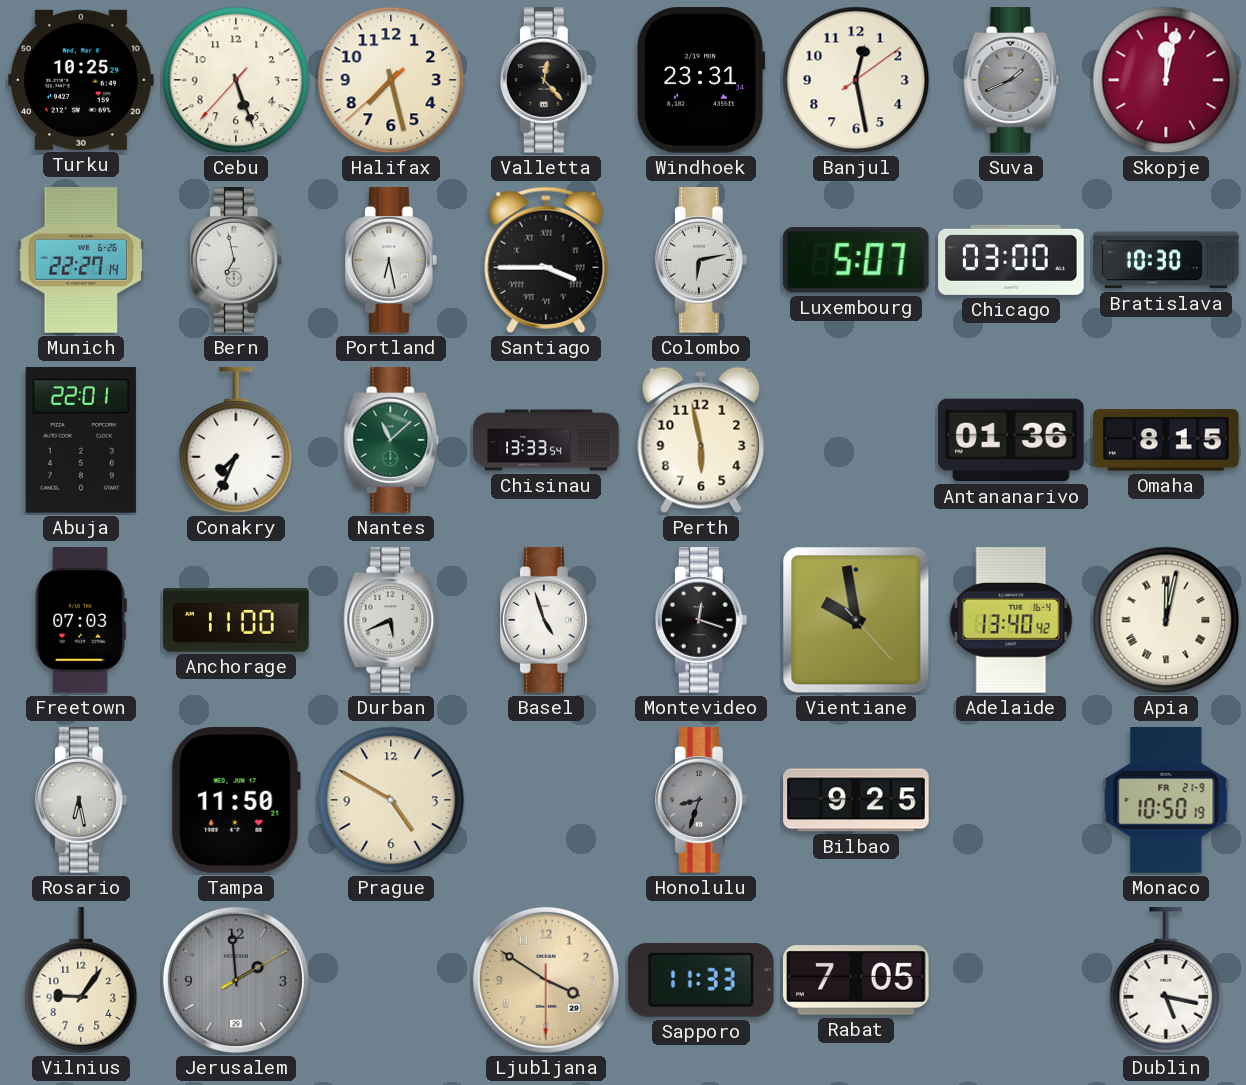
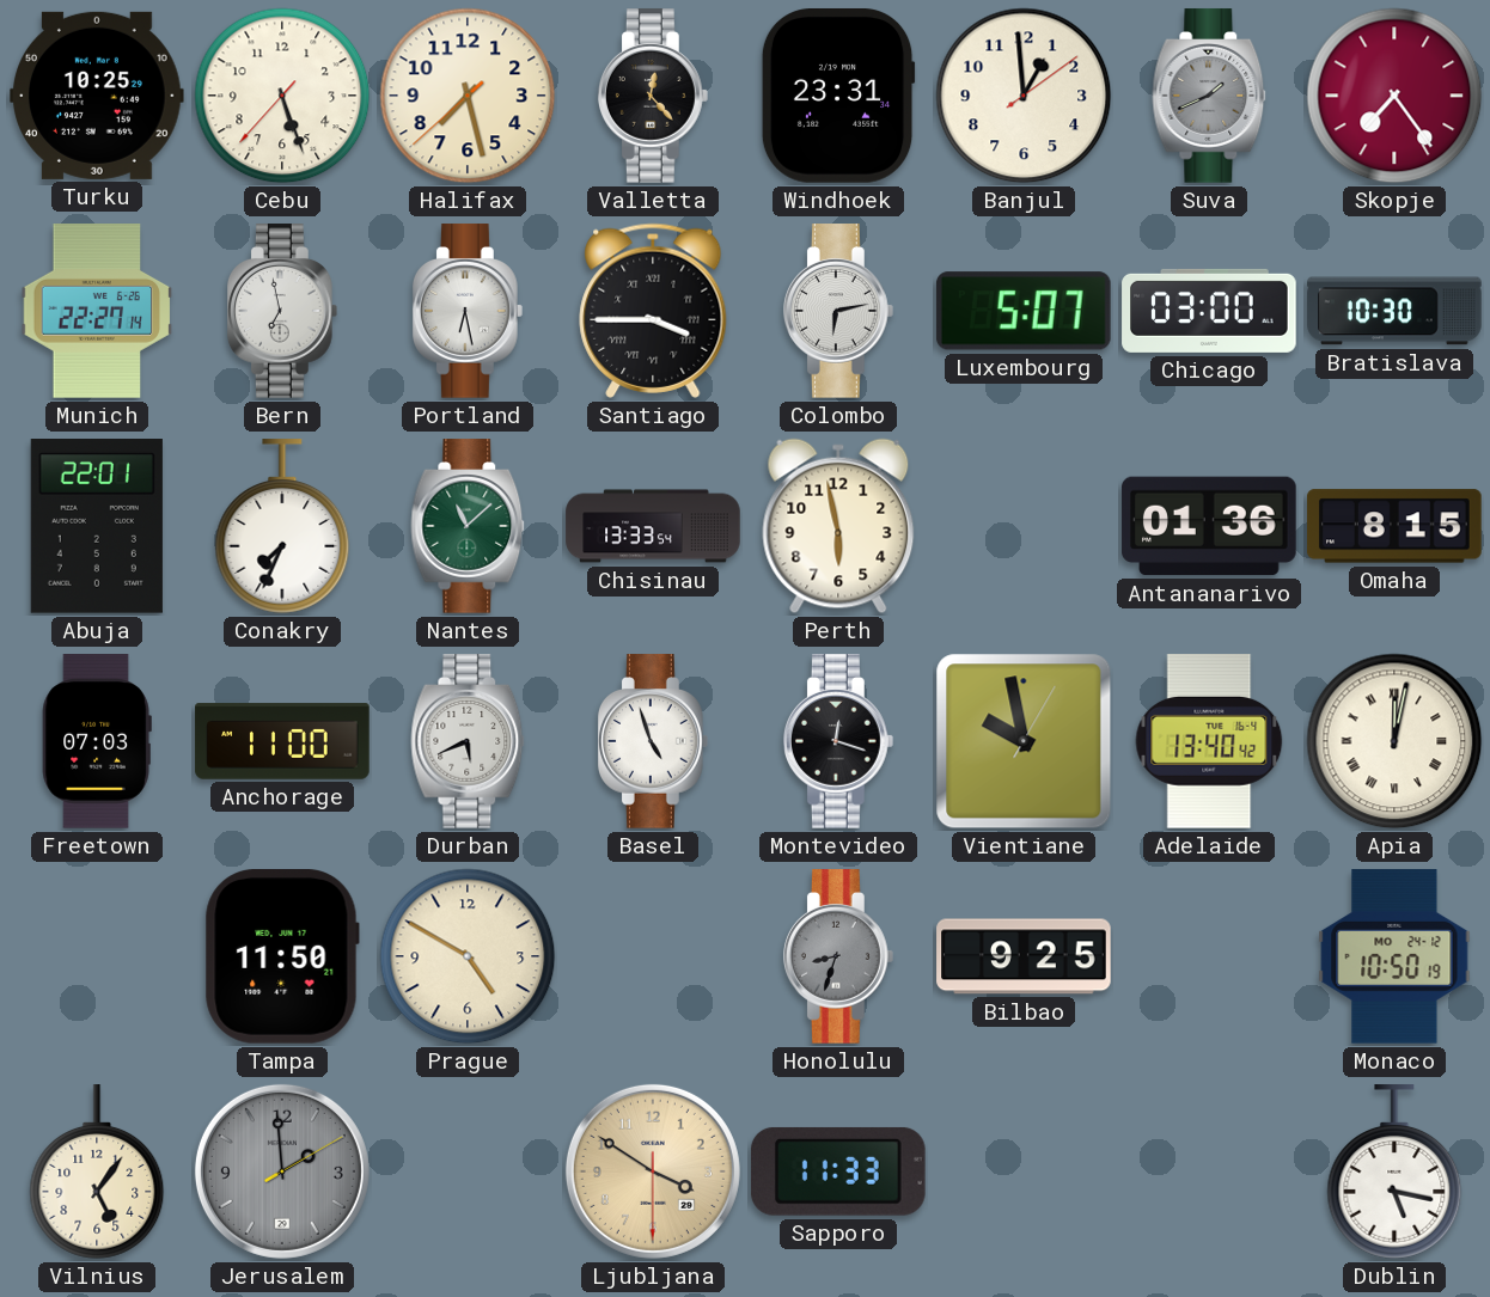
Banjul: 12:28 -> 12:59
Skopje: 12:02 -> 7:24
Vientiane: 9:58:23 -> 9:58:05
Rosario: 6:28 -> none
Monaco date: FR 21-9 -> MO 24-12
Vilnius: 9:06 -> 5:06
Rabat: 7:05 -> none
